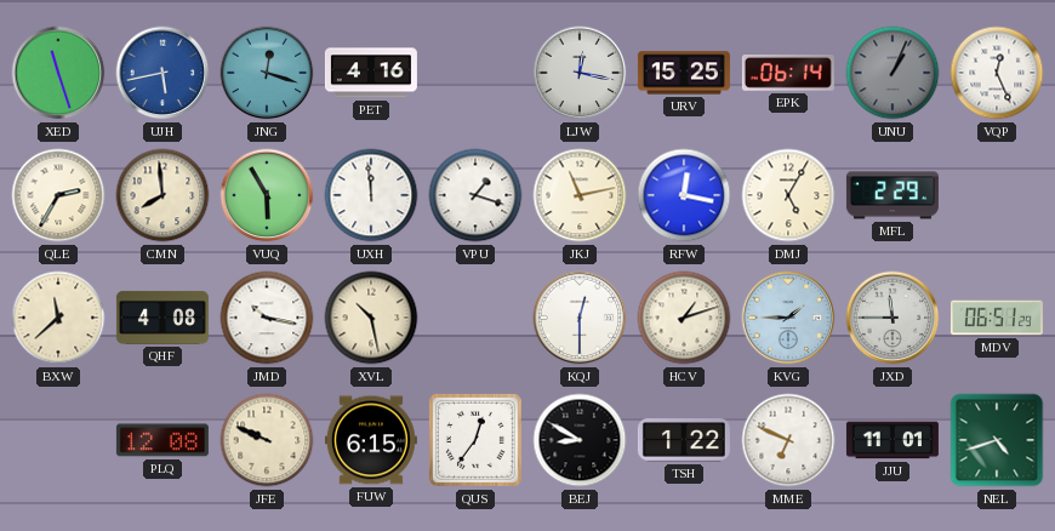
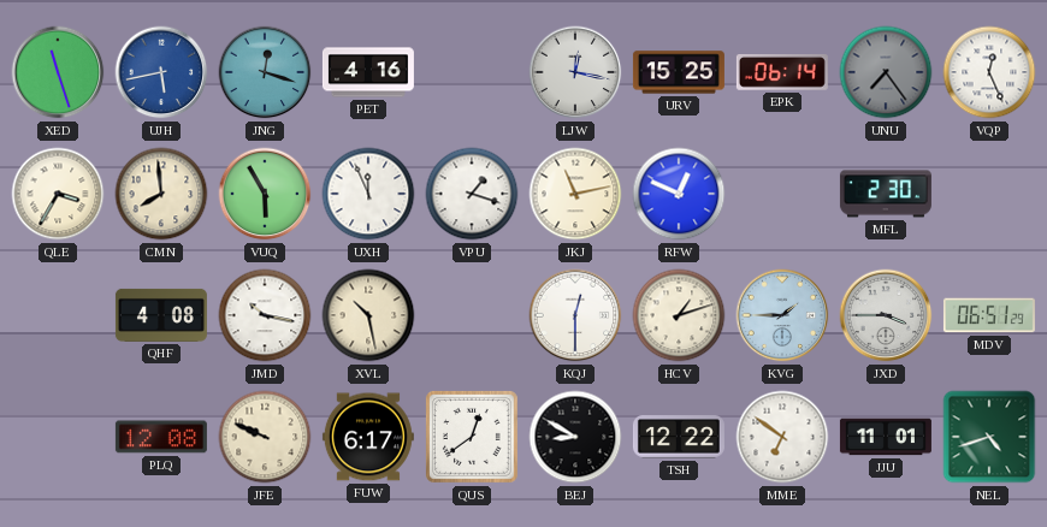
UNU: 1:04 -> 7:24
QLE: 2:35 -> 3:35
UXH: 11:59 -> 11:56
RFW: 12:17 -> 12:49
DMJ: 5:05 -> none
MFL: 2:29 -> 2:30
BXW: 11:38 -> none
JXD: 11:45 -> 3:45
FUW: 6:15 -> 6:17
QUS: 12:36 -> 12:39
TSH: 1:22 -> 12:22
MME: 6:49 -> 6:51
